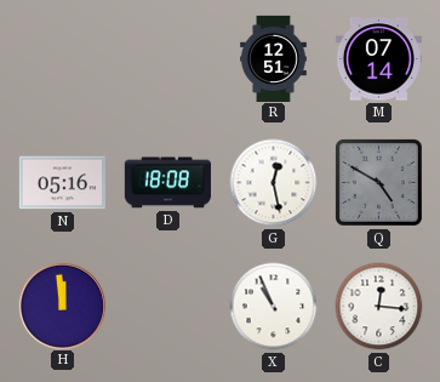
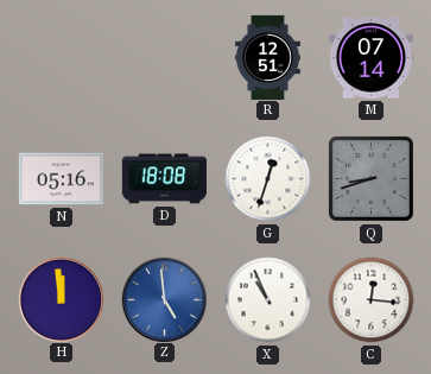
G: 12:28 -> 12:33
Q: 4:50 -> 8:42
Z: none -> 4:59
